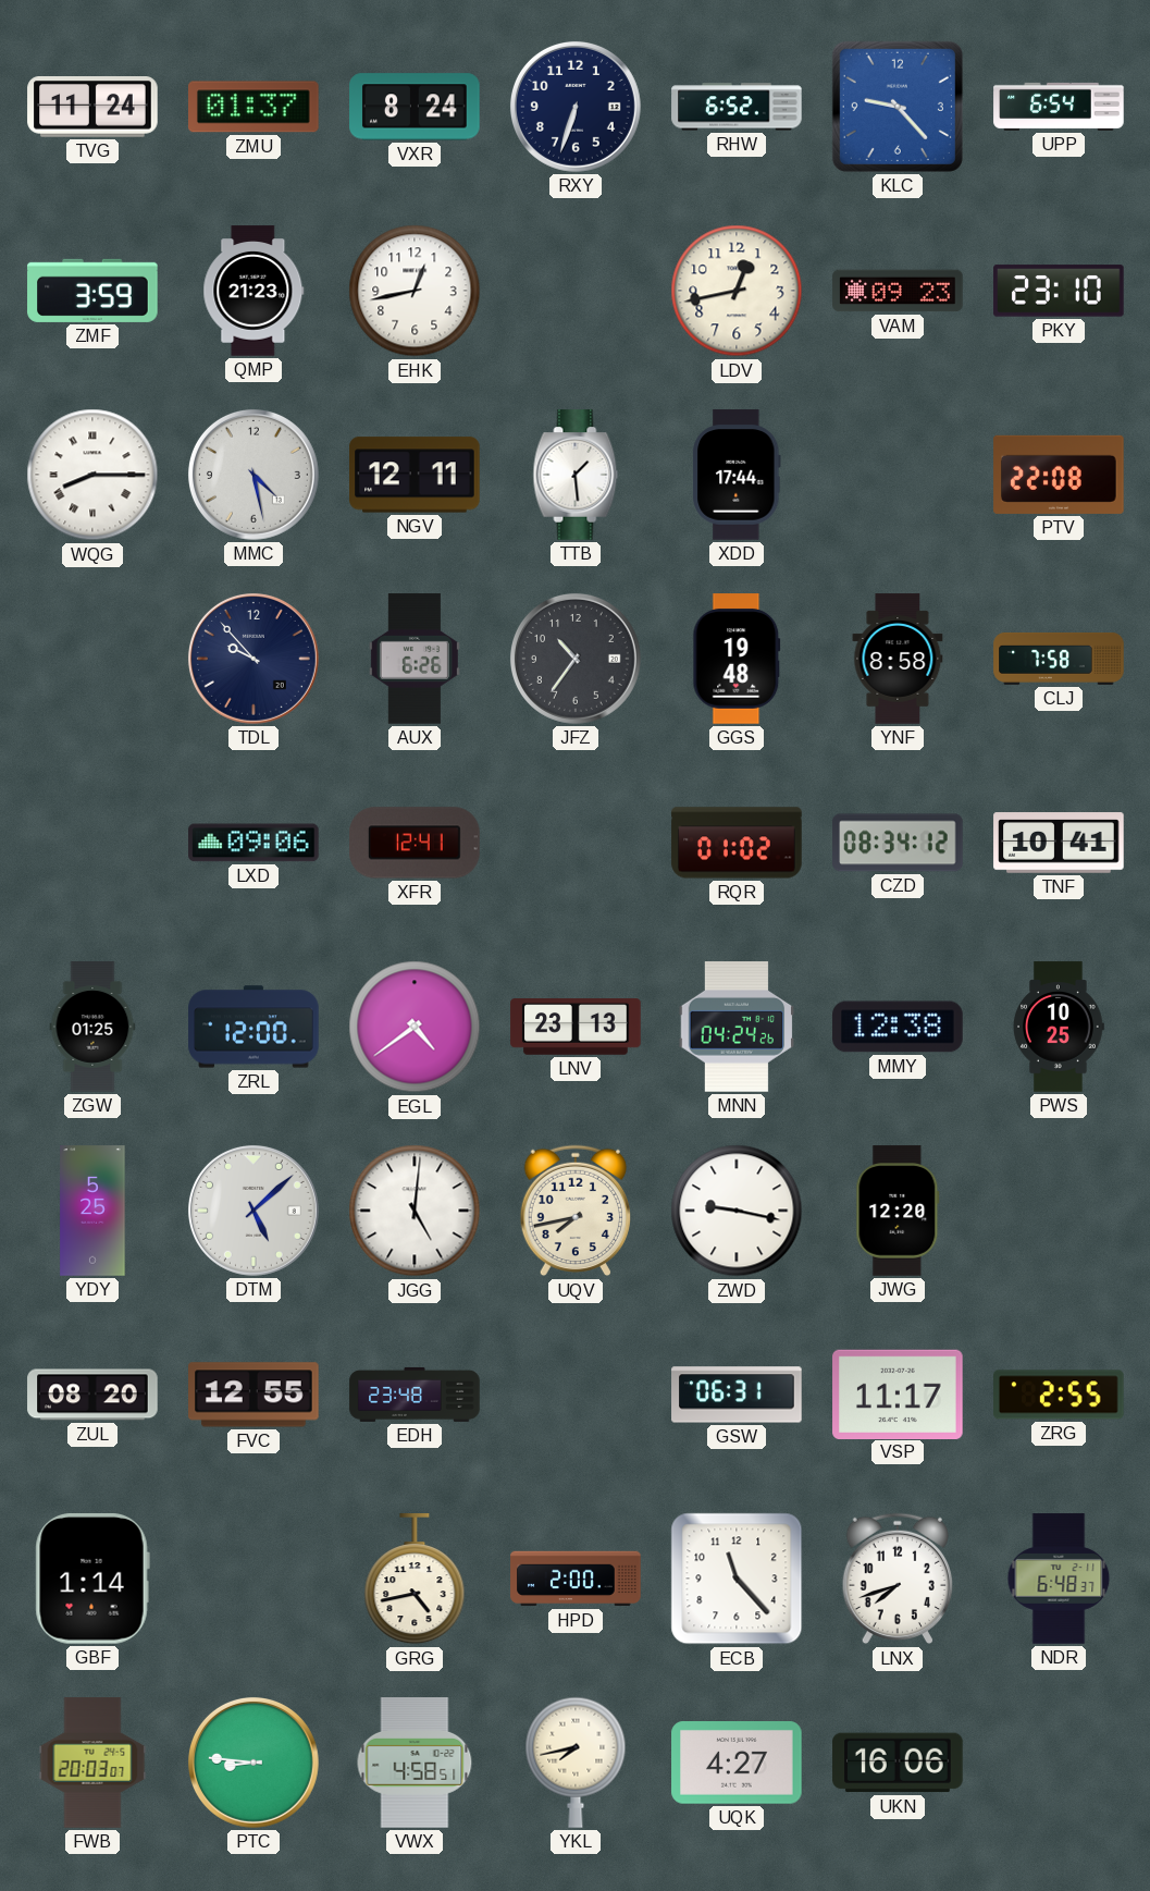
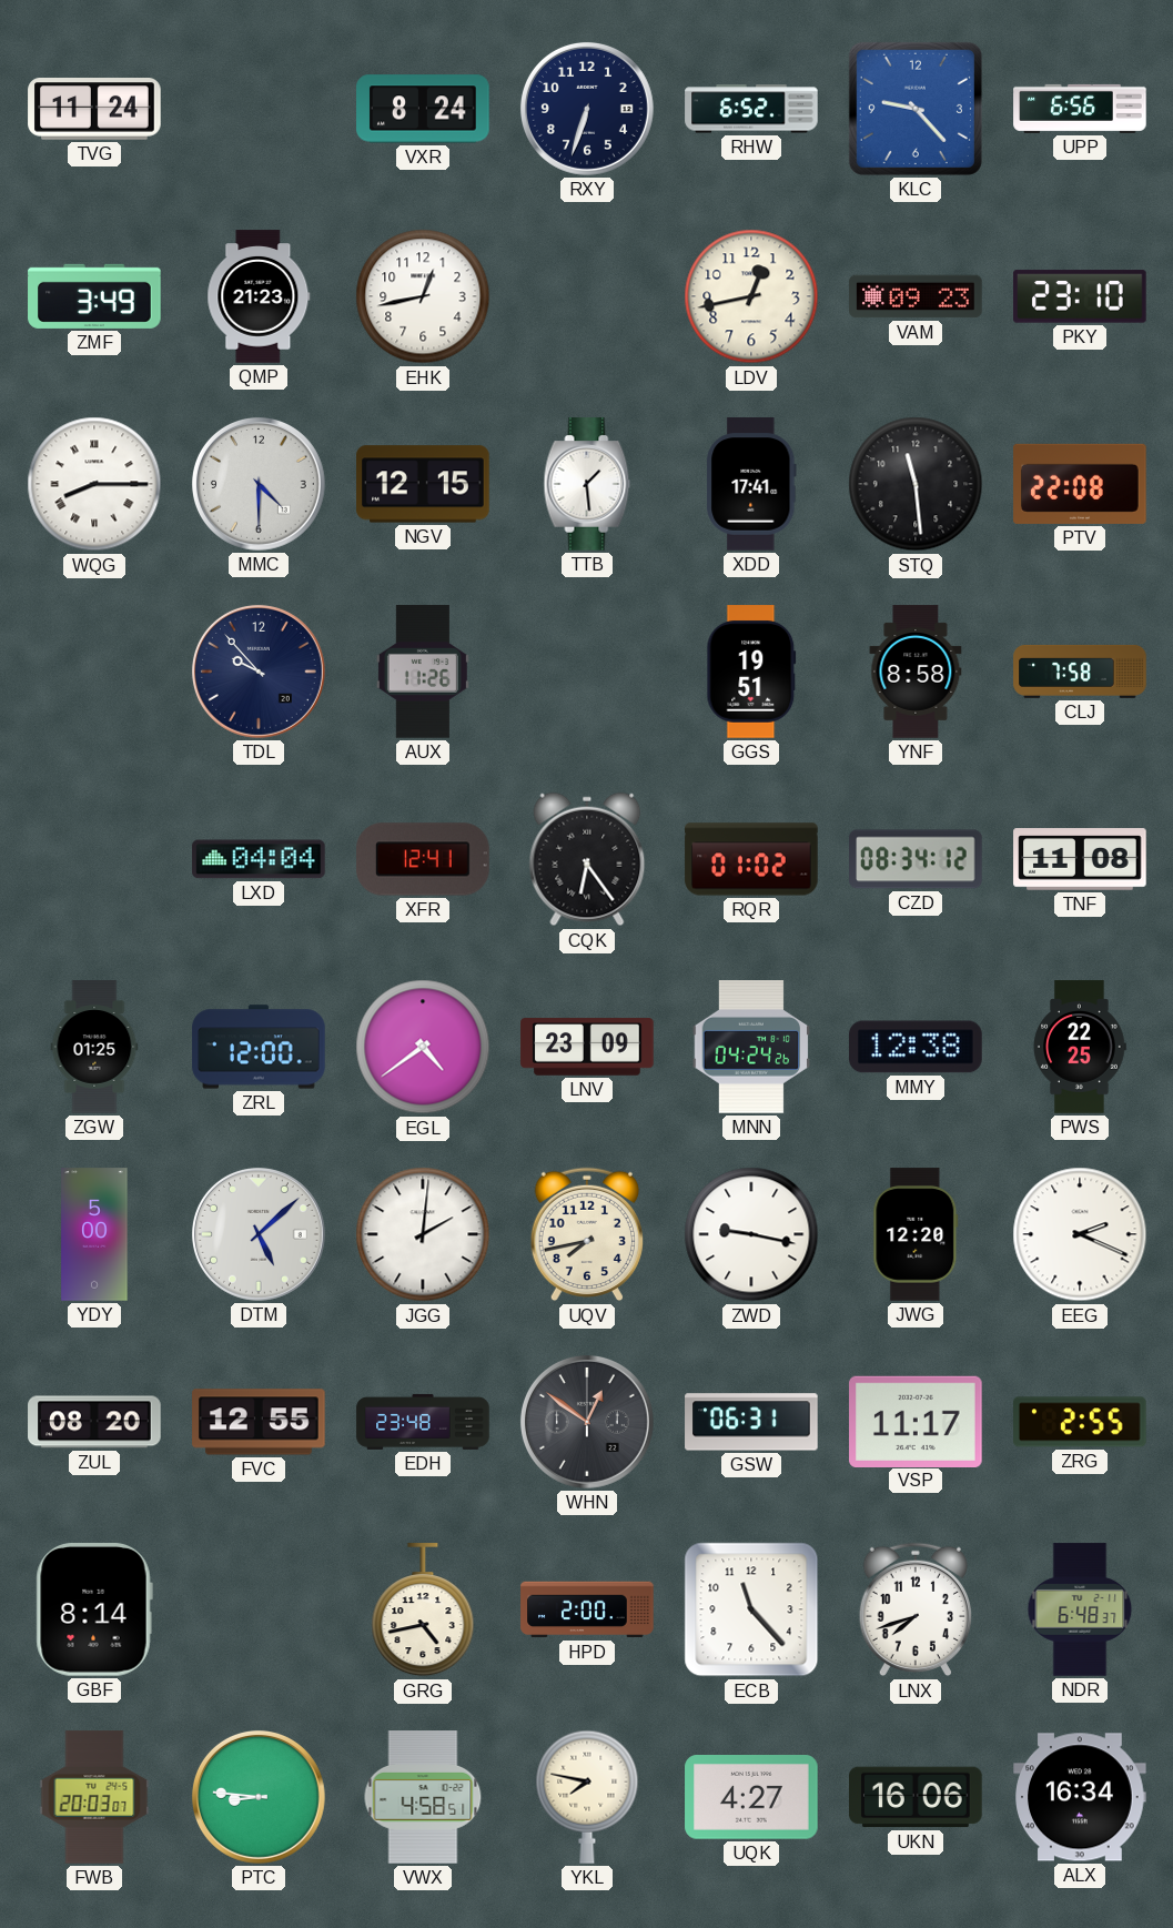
ZMU: 01:37 -> none
UPP: 6:54 -> 6:56
ZMF: 3:59 -> 3:49
MMC: 4:28 -> 4:30
NGV: 12:11 -> 12:15
XDD: 17:44 -> 17:41
STQ: none -> 11:29
AUX: 6:26 -> 11:26
JFZ: 10:36 -> none
GGS: 19:48 -> 19:51
LXD: 09:06 -> 04:04
CQK: none -> 6:24
TNF: 10:41 -> 11:08
LNV: 23:13 -> 23:09
PWS: 10:25 -> 22:25
YDY: 5:25 -> 5:00
JGG: 5:01 -> 2:01
EEG: none -> 2:19
WHN: none -> 12:51
GBF: 1:14 -> 8:14
YKL: 7:43 -> 7:47
ALX: none -> 16:34
